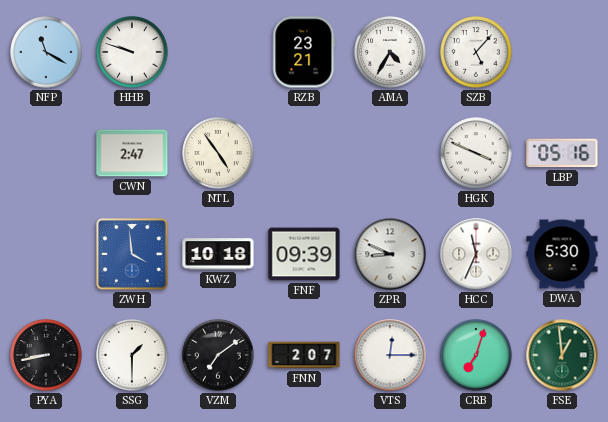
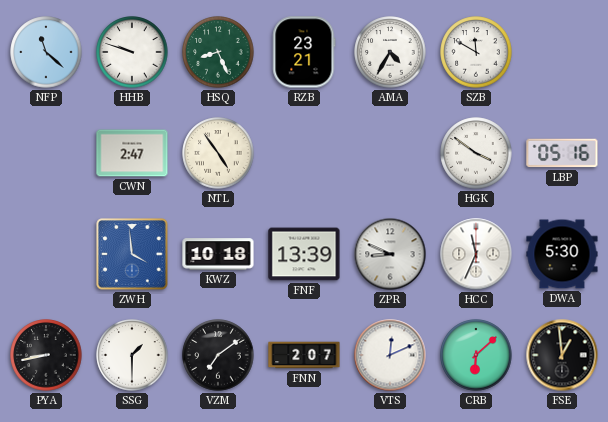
NFP: 11:20 -> 11:22
HSQ: none -> 8:26
SZB: 5:07 -> 11:50
HGK: 3:49 -> 3:51
FNF: 09:39 -> 13:39
VTS: 12:15 -> 12:11
CRB: 7:03 -> 6:08
FSE dial: green -> black
